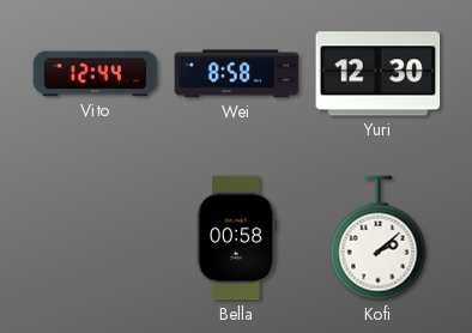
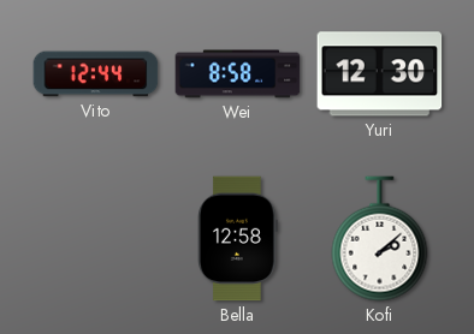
Bella: 00:58 -> 12:58
